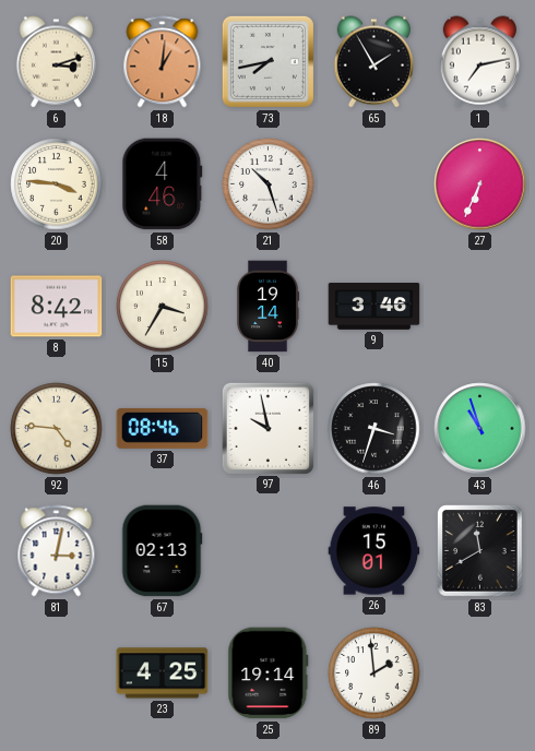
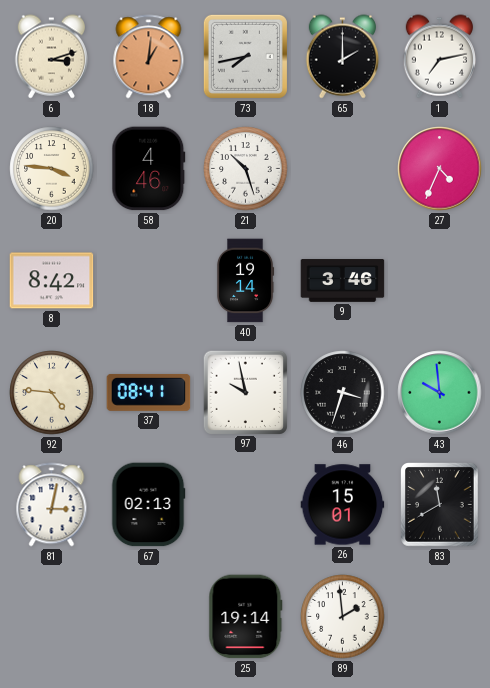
65: 1:55 -> 2:00
27: 6:34 -> 4:34
15: 3:35 -> none
37: 08:46 -> 08:41
43: 10:57 -> 9:59
23: 4:25 -> none
